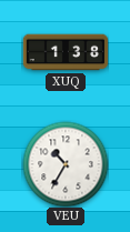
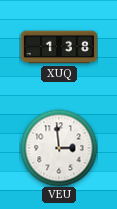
VEU: 10:35 -> 2:59
